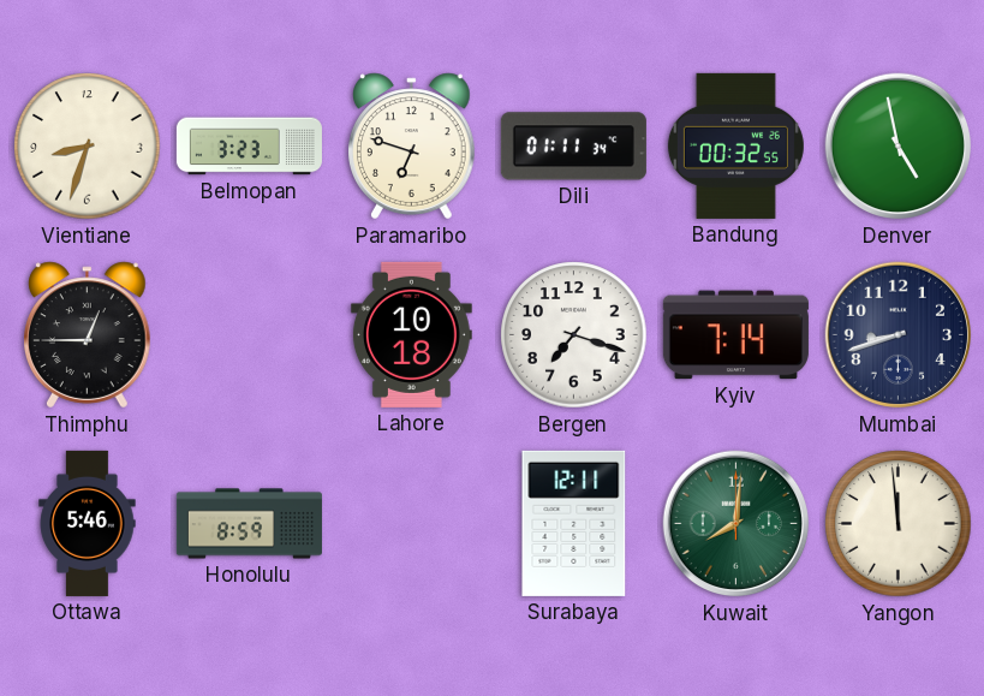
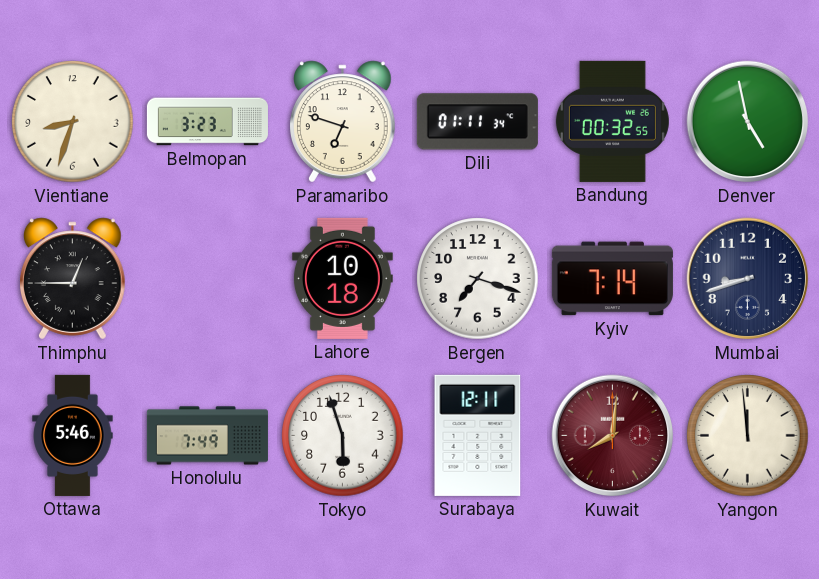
Honolulu: 8:59 -> 7:49
Tokyo: none -> 5:57
Kuwait dial: green -> burgundy
